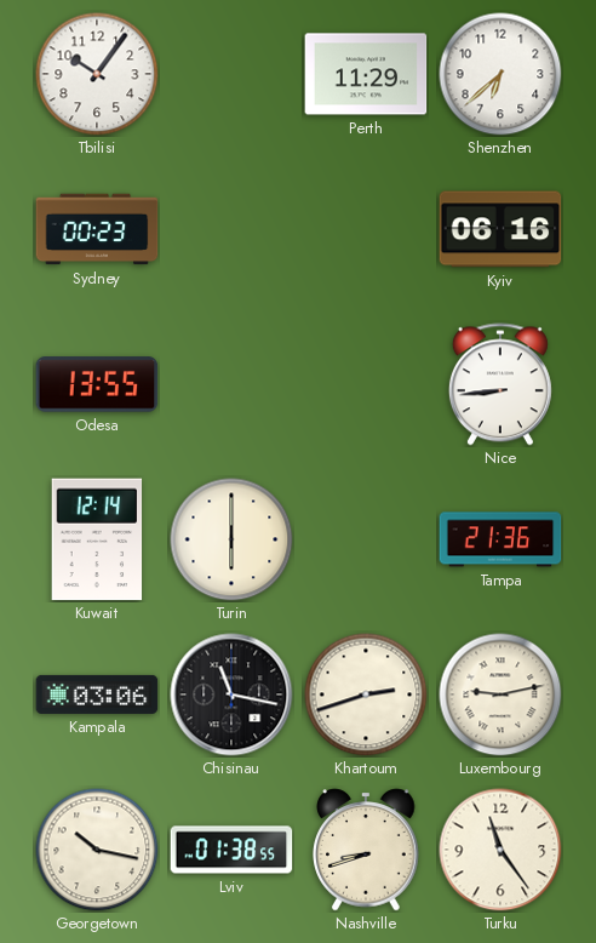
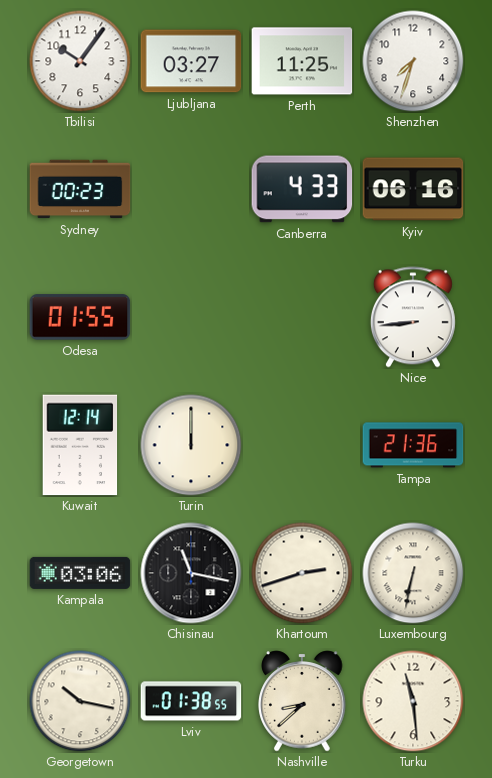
Ljubljana: none -> 03:27
Perth: 11:29 -> 11:25
Shenzhen: 6:38 -> 7:33
Canberra: none -> 4:33
Odesa: 13:55 -> 01:55
Turin: 6:00 -> 12:00
Luxembourg: 9:13 -> 6:32
Nashville: 8:42 -> 8:38
Turku: 11:24 -> 11:29
